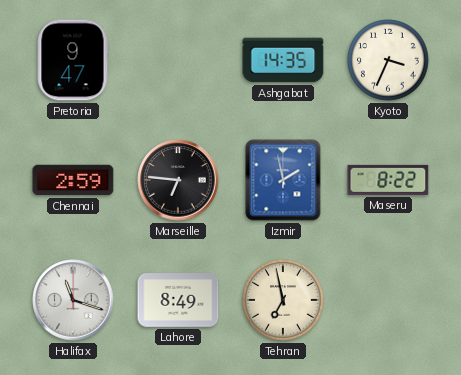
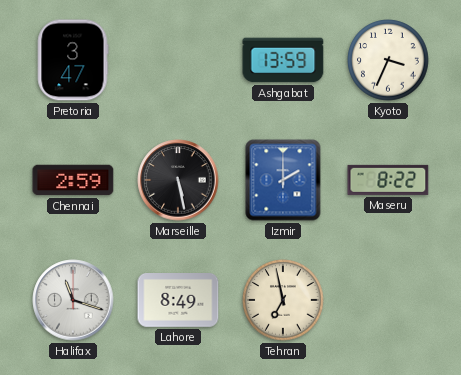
Pretoria: 9:47 -> 3:47
Ashgabat: 14:35 -> 13:59
Marseille: 6:46 -> 5:28
Izmir: 1:58 -> 2:00
